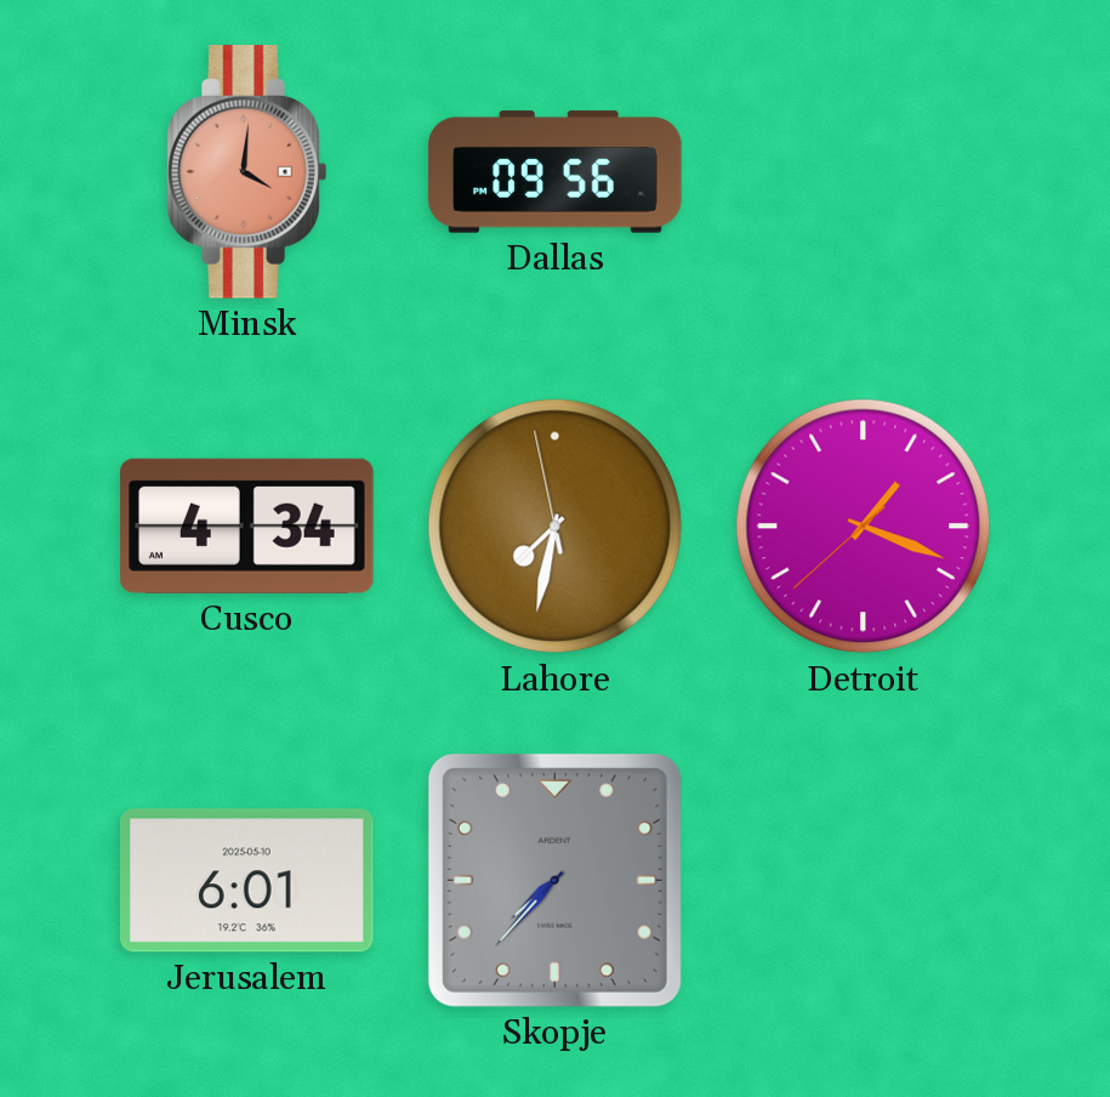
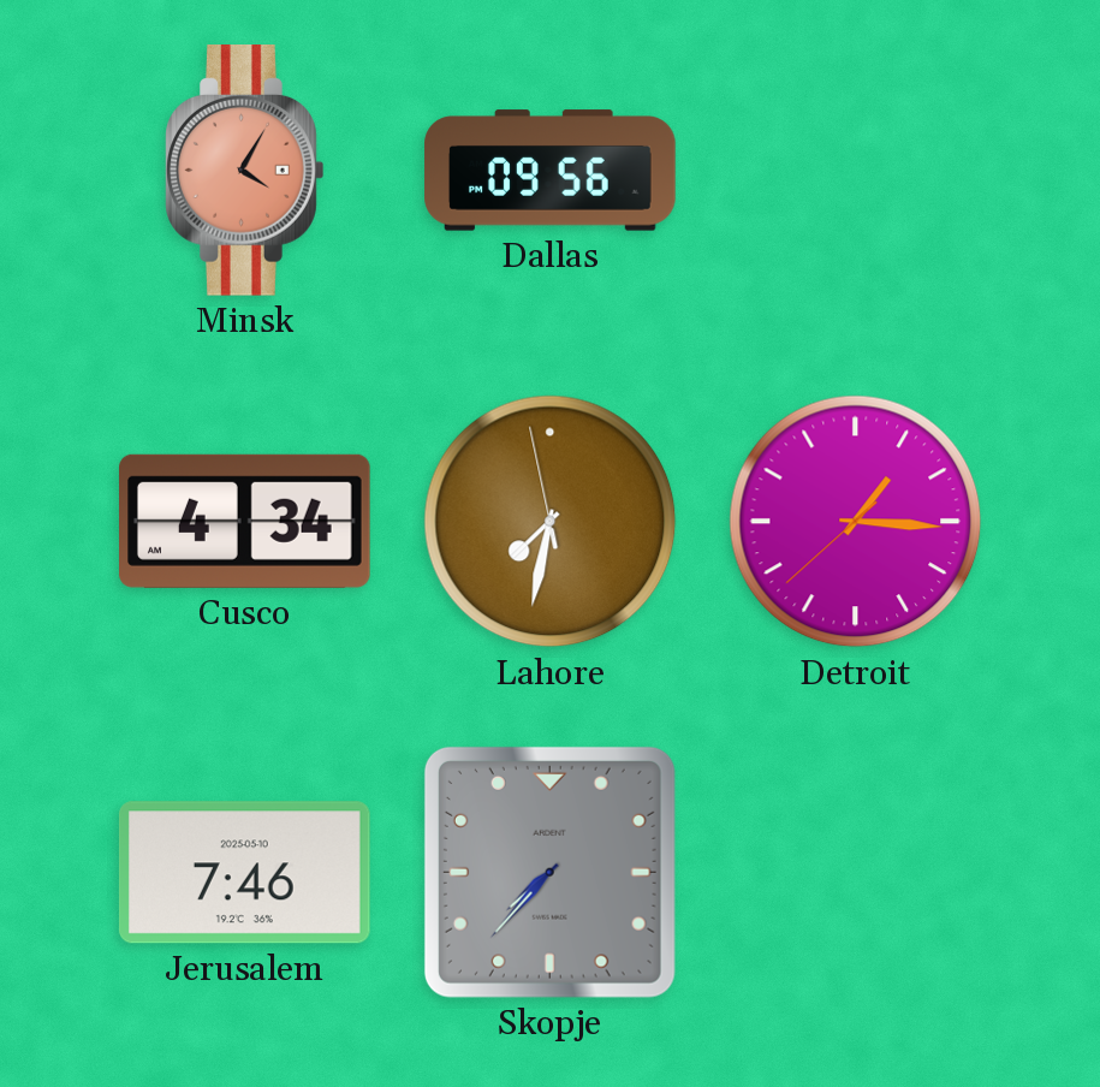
Minsk: 4:01 -> 4:05
Detroit: 1:18 -> 1:15
Jerusalem: 6:01 -> 7:46
